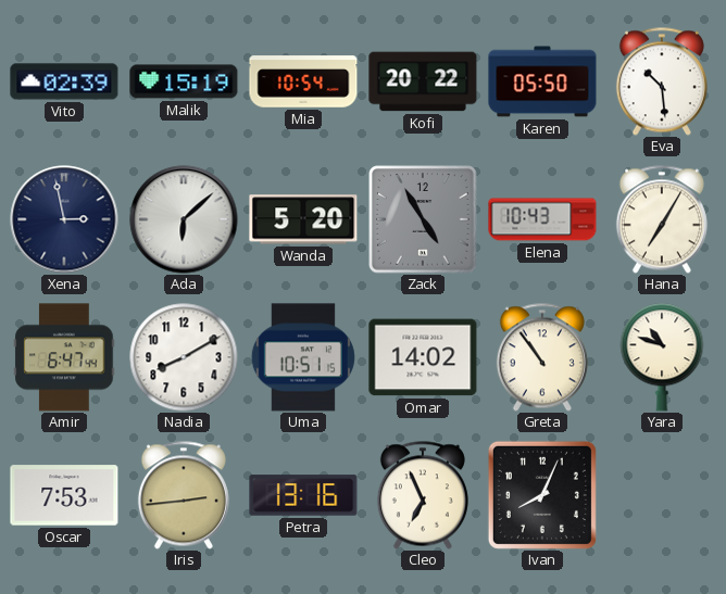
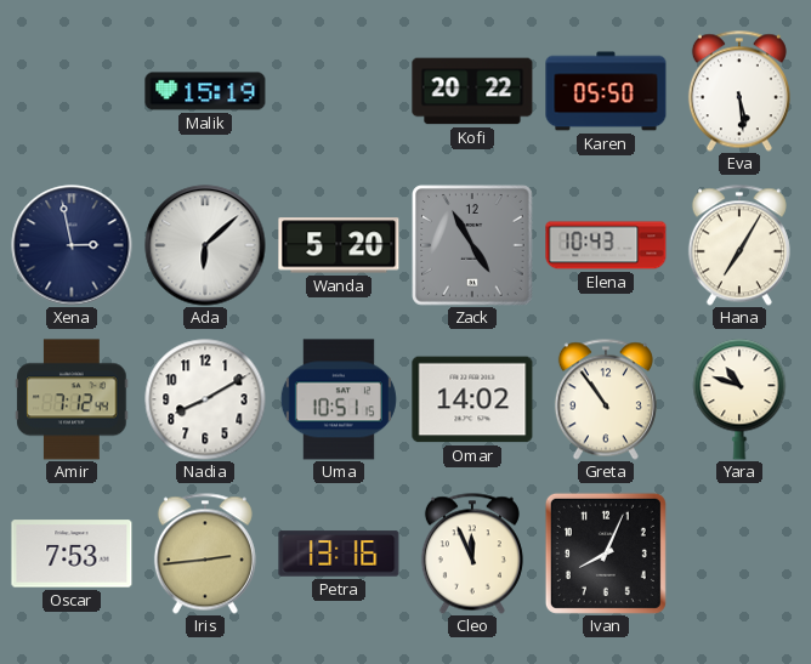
Vito: 02:39 -> none
Mia: 10:54 -> none
Eva: 10:29 -> 5:29
Amir: 6:47 -> 7:12
Cleo: 6:56 -> 11:56
